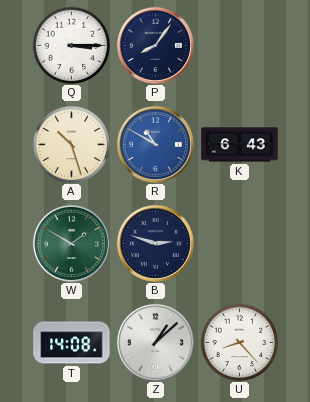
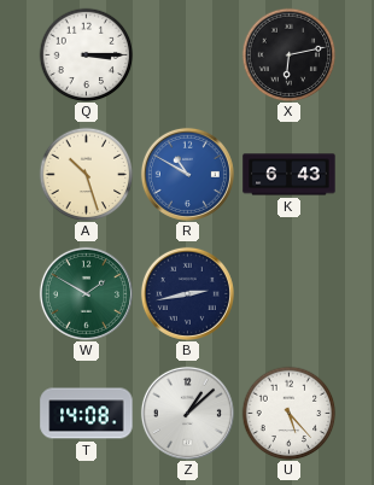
P: 8:06 -> none
X: none -> 6:13
B: 2:48 -> 2:43
U: 8:23 -> 5:23
